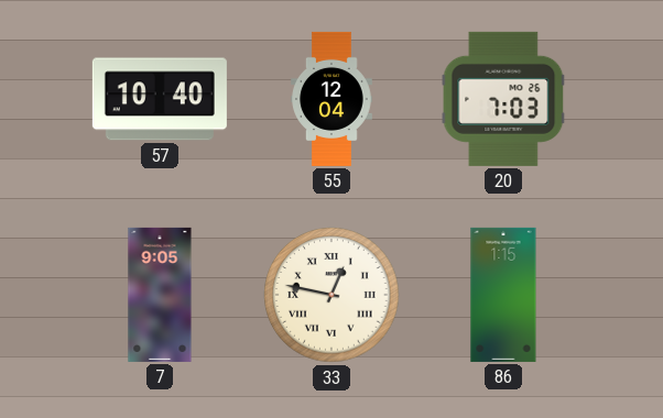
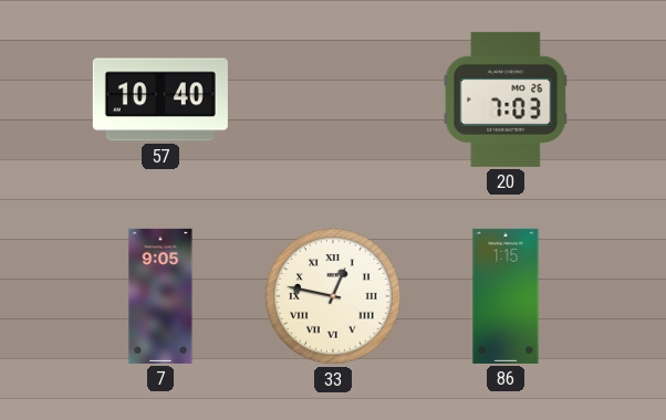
55: 12:04 -> none
